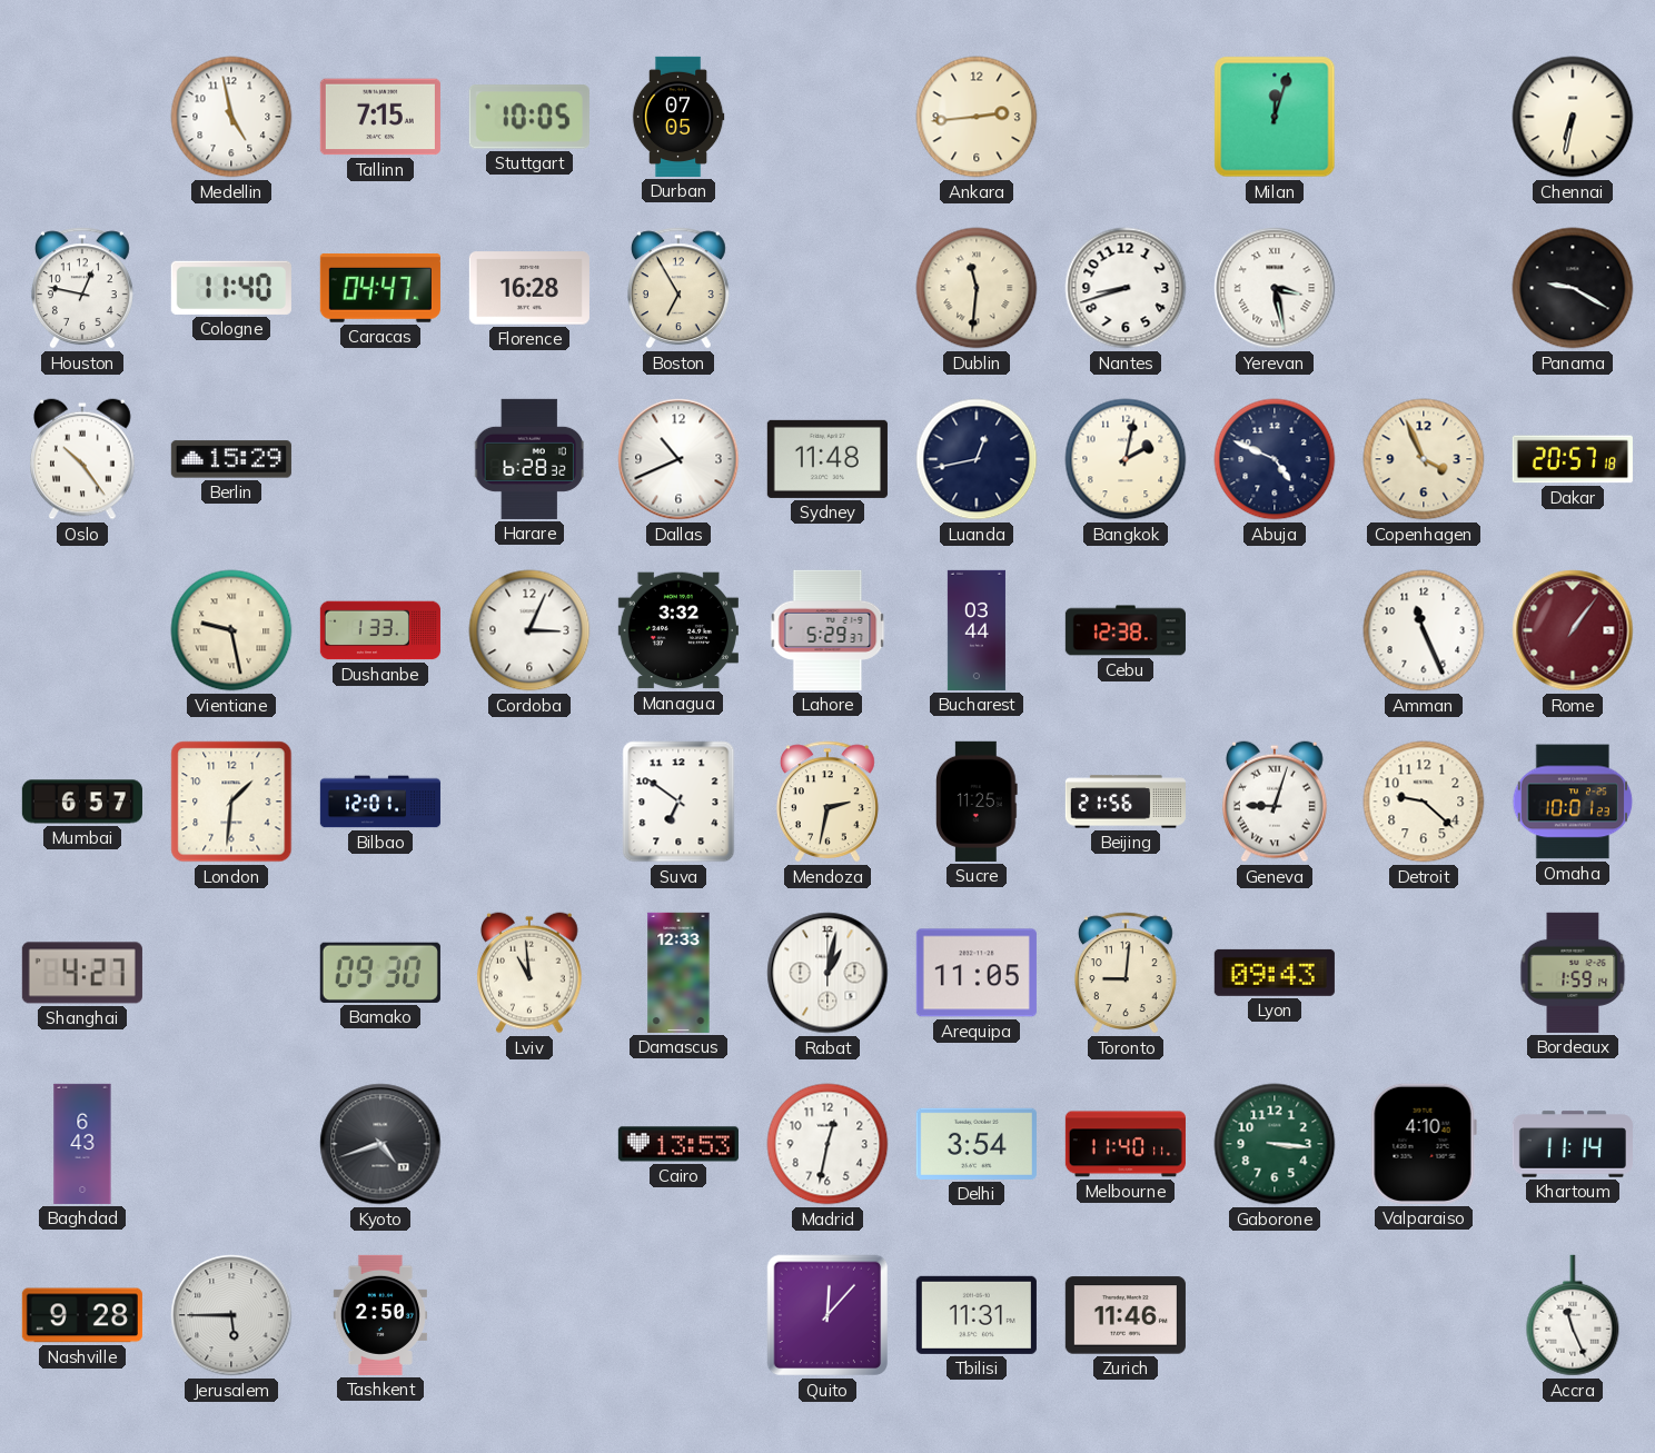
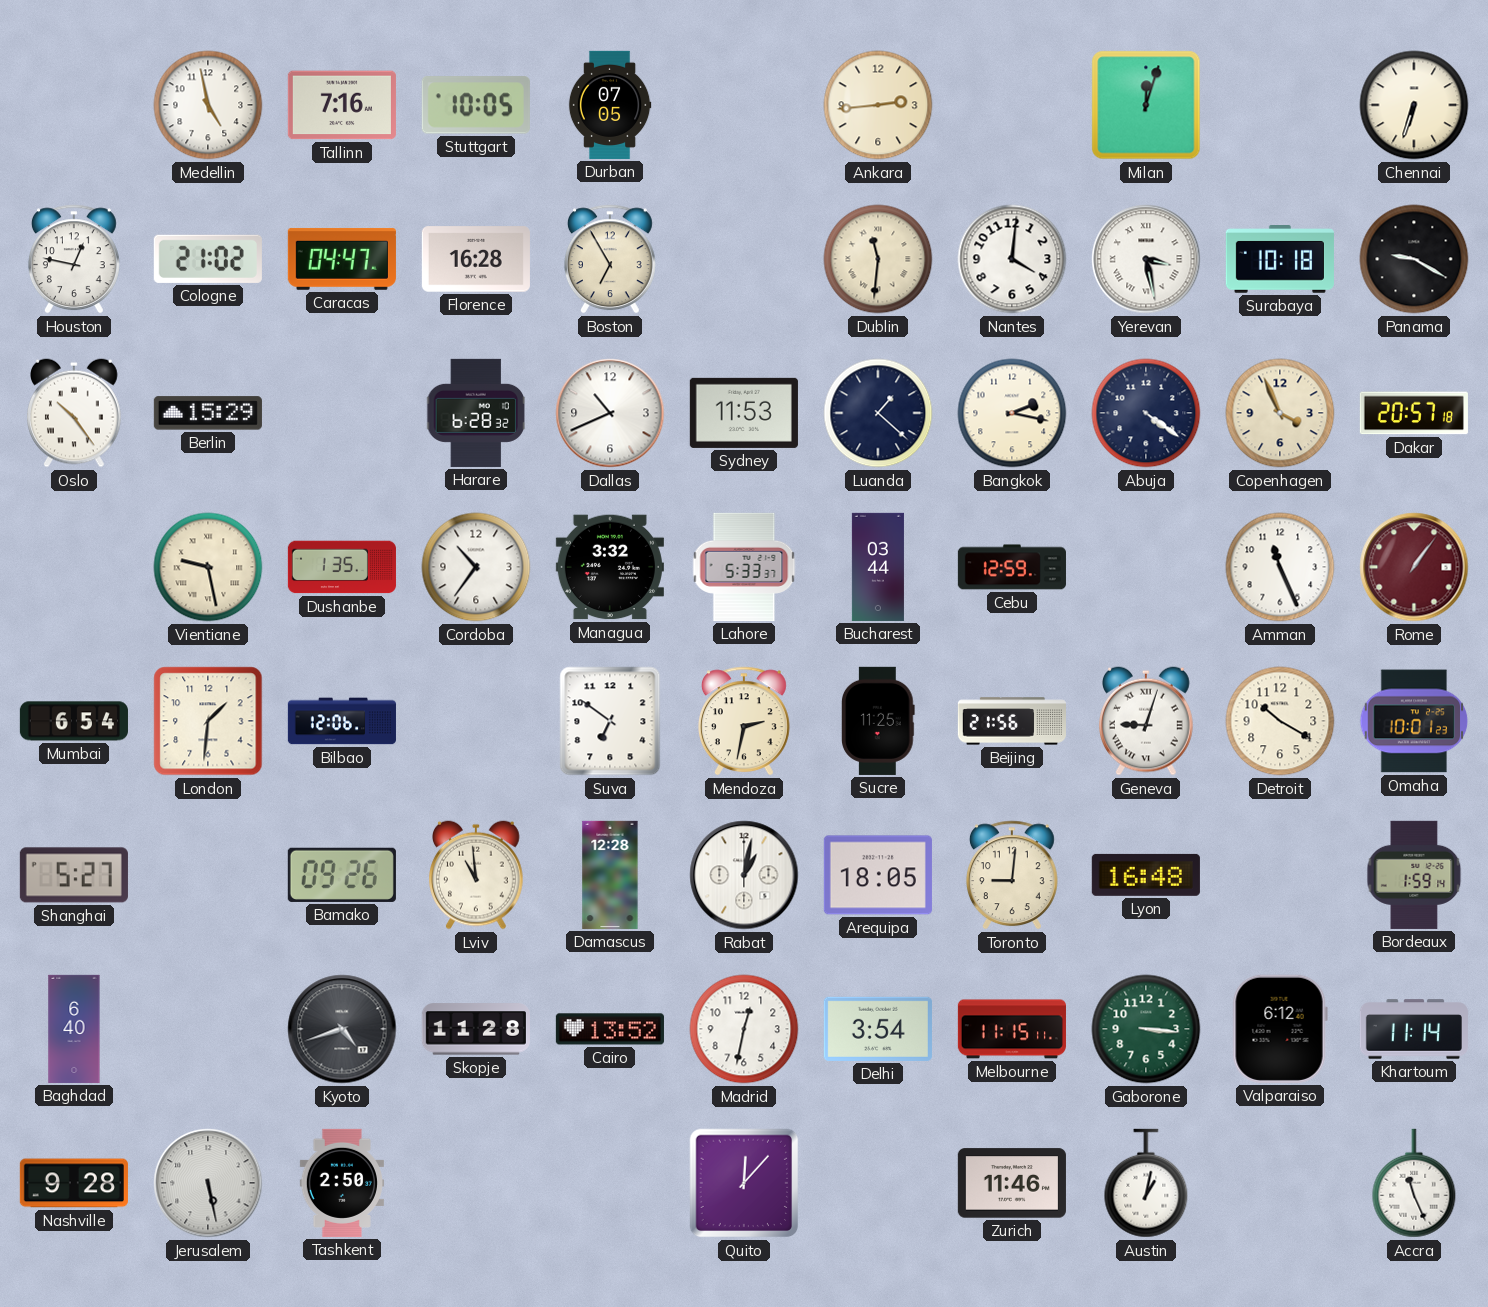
Tallinn: 7:15 -> 7:16
Chennai: 6:32 -> 6:33
Cologne: 11:40 -> 21:02
Nantes: 8:42 -> 4:01
Surabaya: none -> 10:18
Sydney: 11:48 -> 11:53
Luanda: 12:43 -> 1:22
Bangkok: 2:02 -> 2:17
Abuja: 4:49 -> 4:21
Dushanbe: 1:33 -> 1:35
Cordoba: 3:04 -> 10:36
Lahore: 5:29 -> 5:33
Cebu: 12:38 -> 12:59
Mumbai: 6:57 -> 6:54
Bilbao: 12:01 -> 12:06
Detroit: 9:22 -> 10:20
Shanghai: 4:27 -> 5:27
Bamako: 09:30 -> 09:26
Damascus: 12:33 -> 12:28
Arequipa: 11:05 -> 18:05
Lyon: 09:43 -> 16:48
Baghdad: 6:43 -> 6:40
Skopje: none -> 11:28
Cairo: 13:53 -> 13:52
Melbourne: 11:40 -> 11:15
Valparaiso: 4:10 -> 6:12
Jerusalem: 5:45 -> 5:28
Tbilisi: 11:31 -> none
Austin: none -> 1:02
